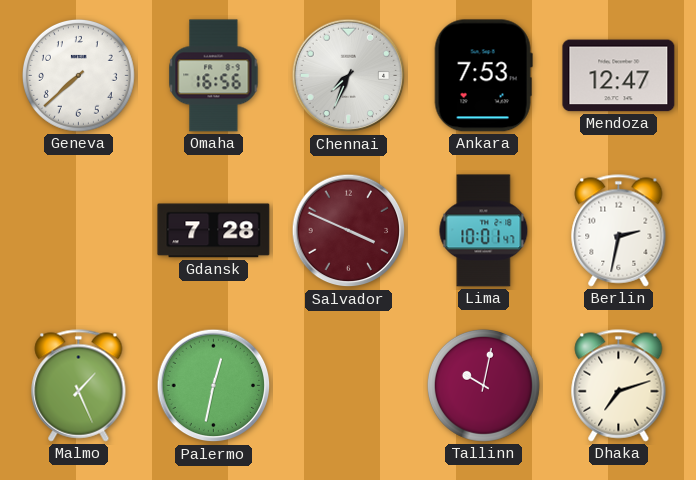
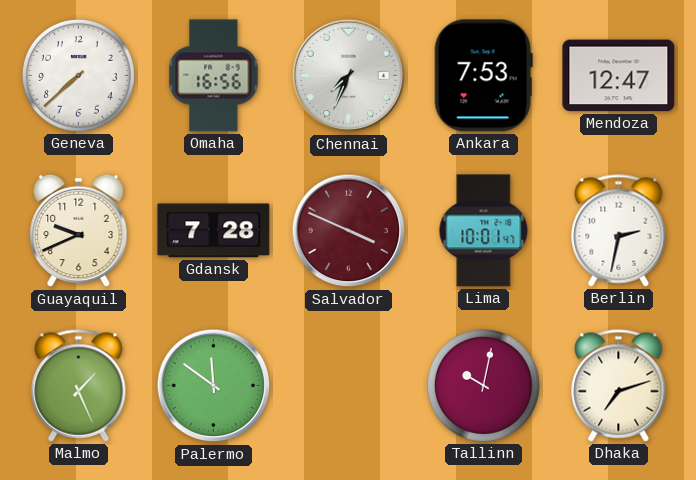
Guayaquil: none -> 9:41
Palermo: 12:32 -> 11:51
